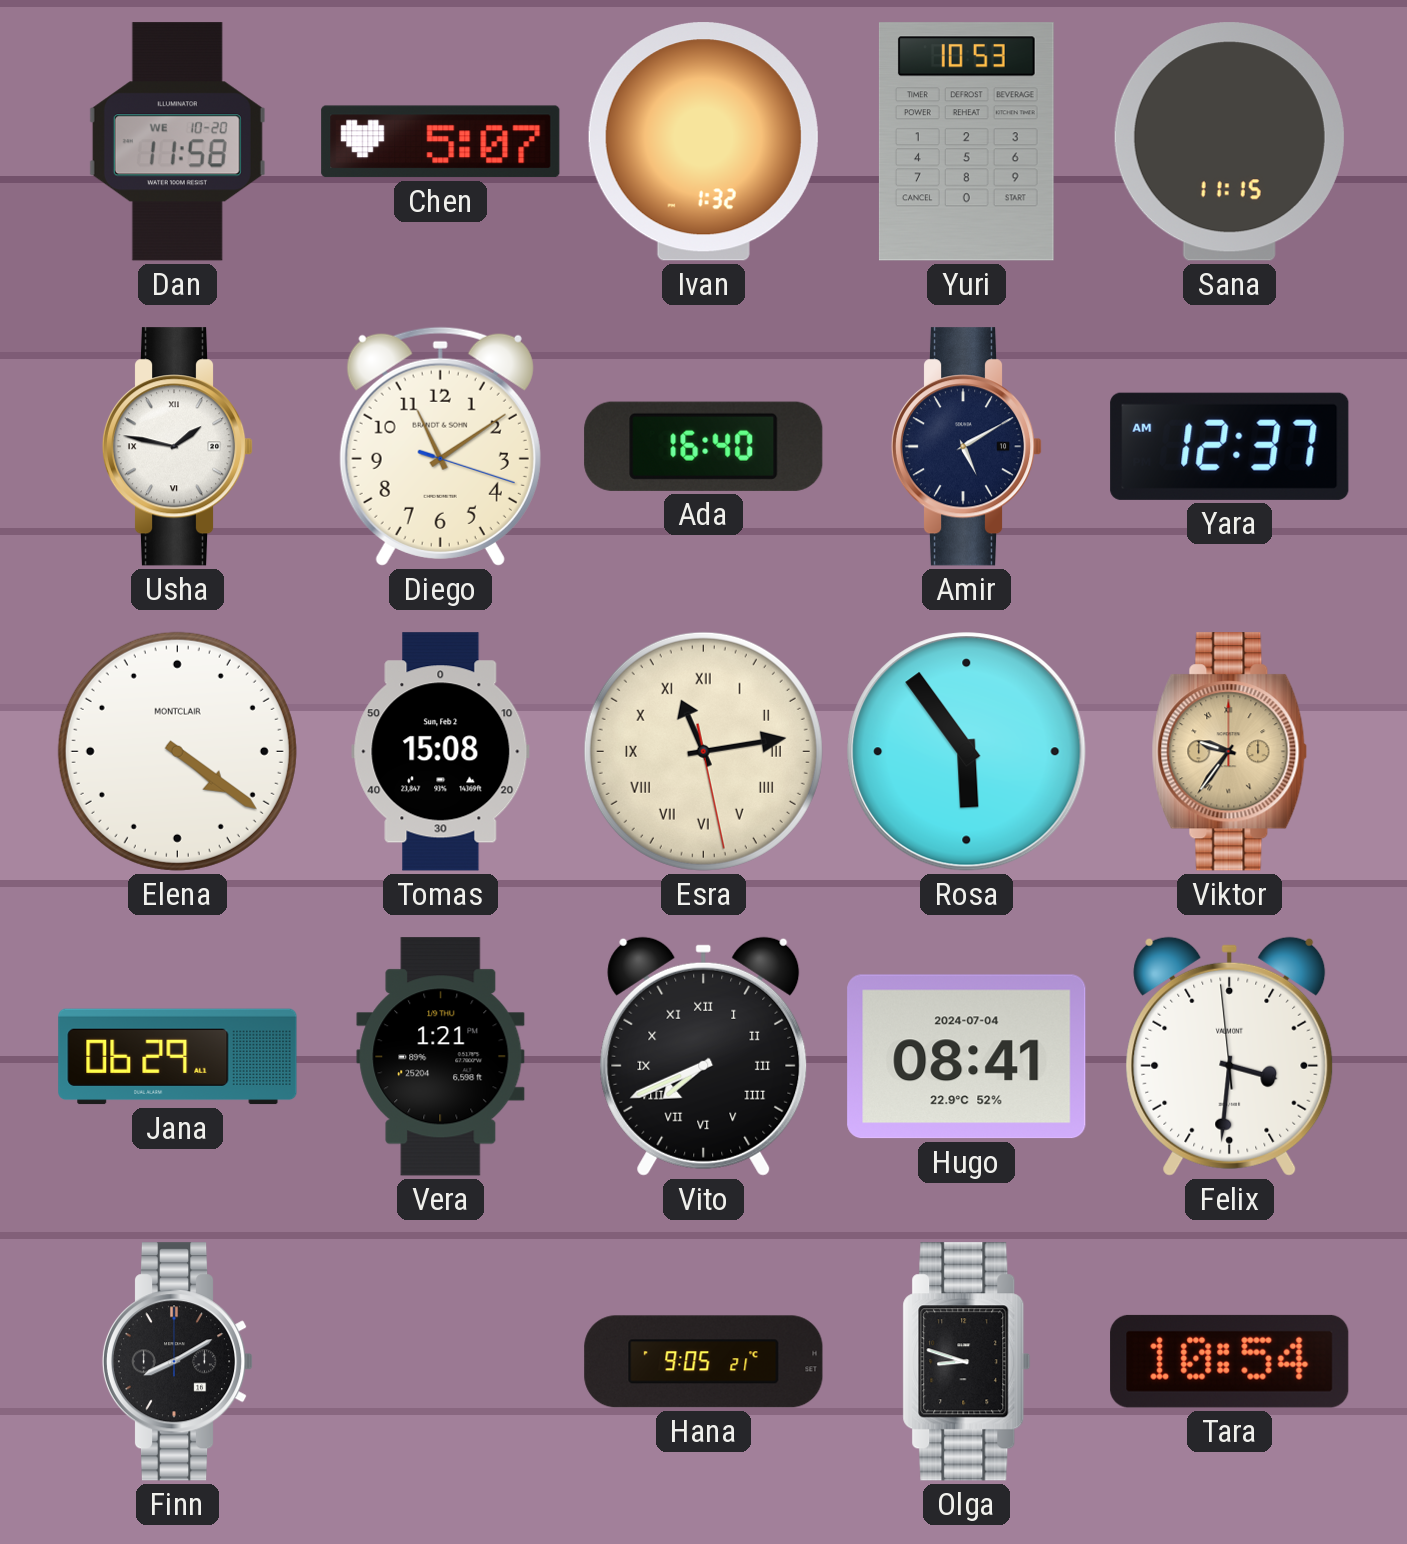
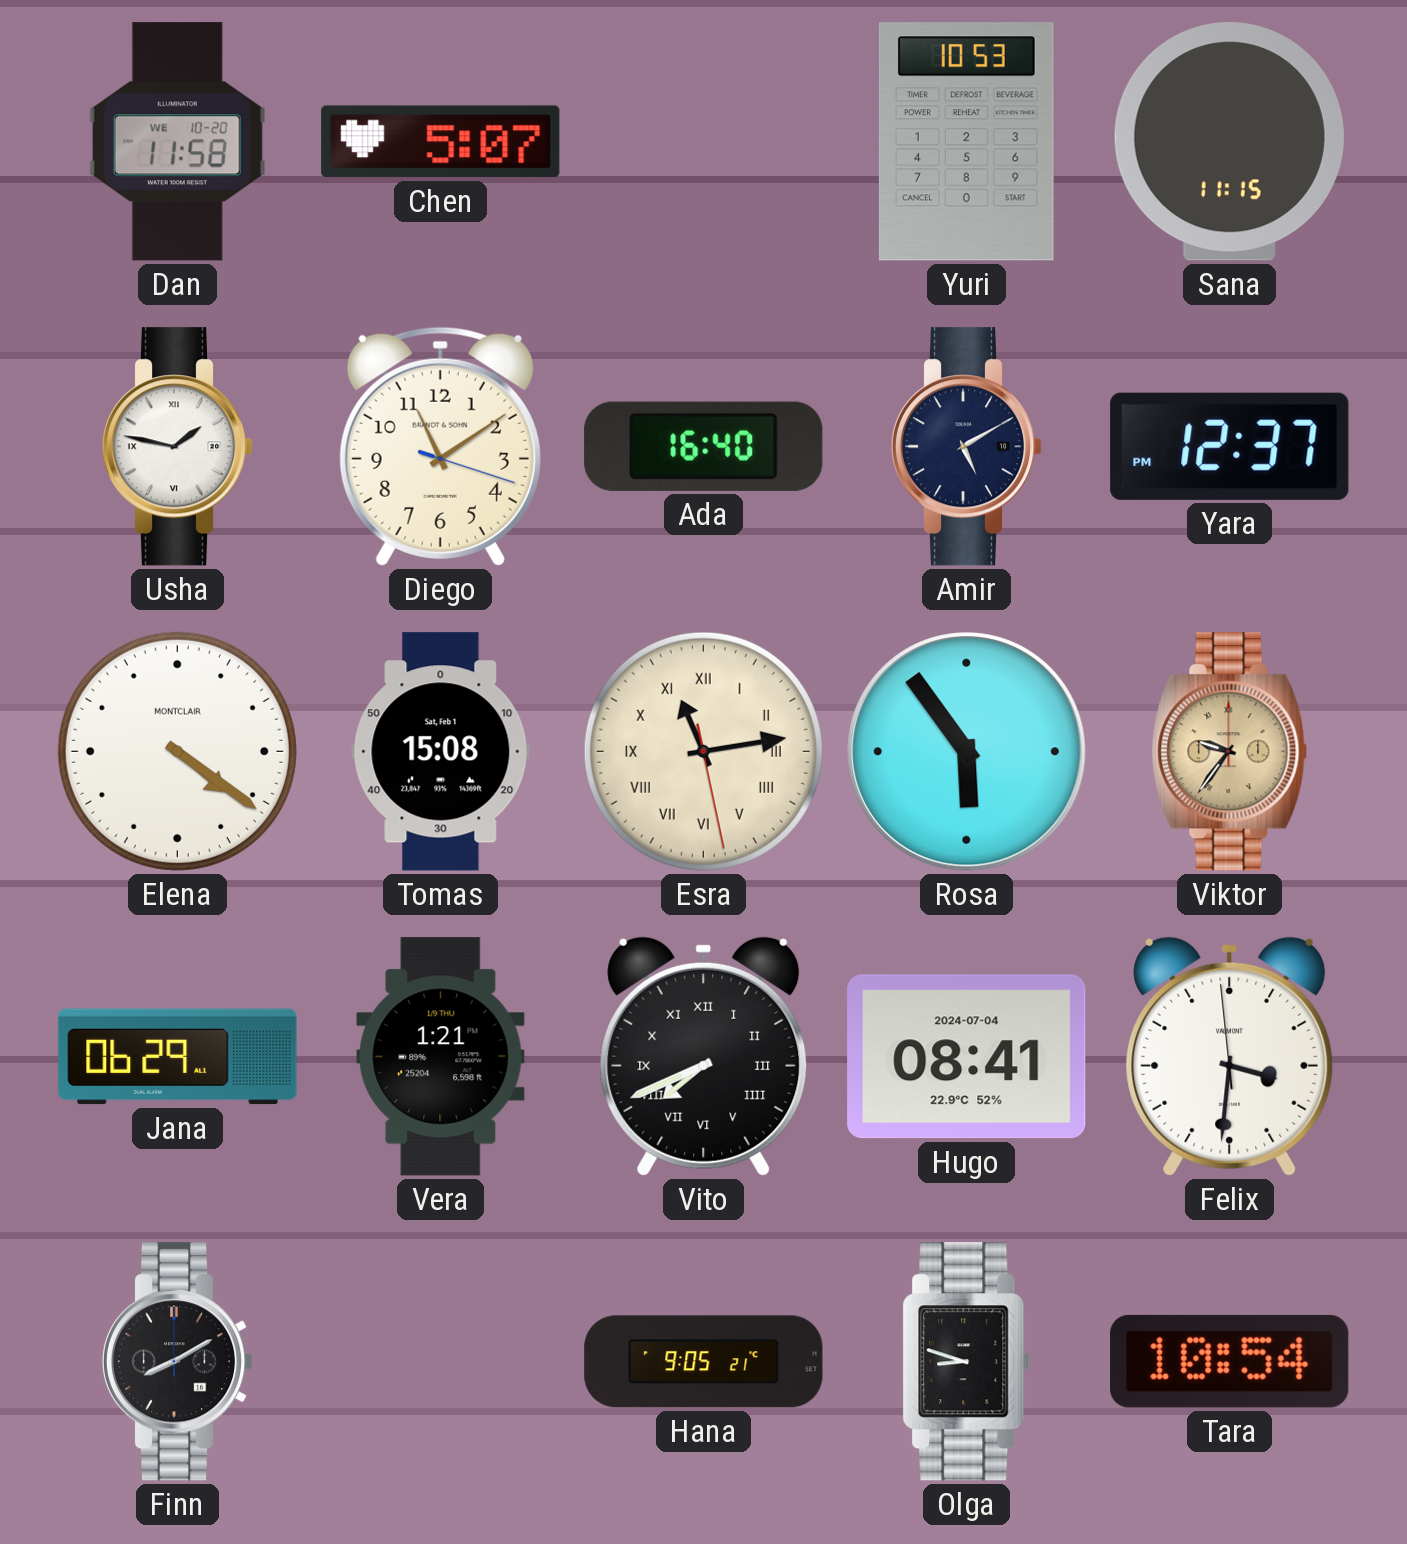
Ivan: 1:32 -> none
Yara: 12:37 AM -> 12:37 PM
Tomas date: Sun, Feb 2 -> Sat, Feb 1
